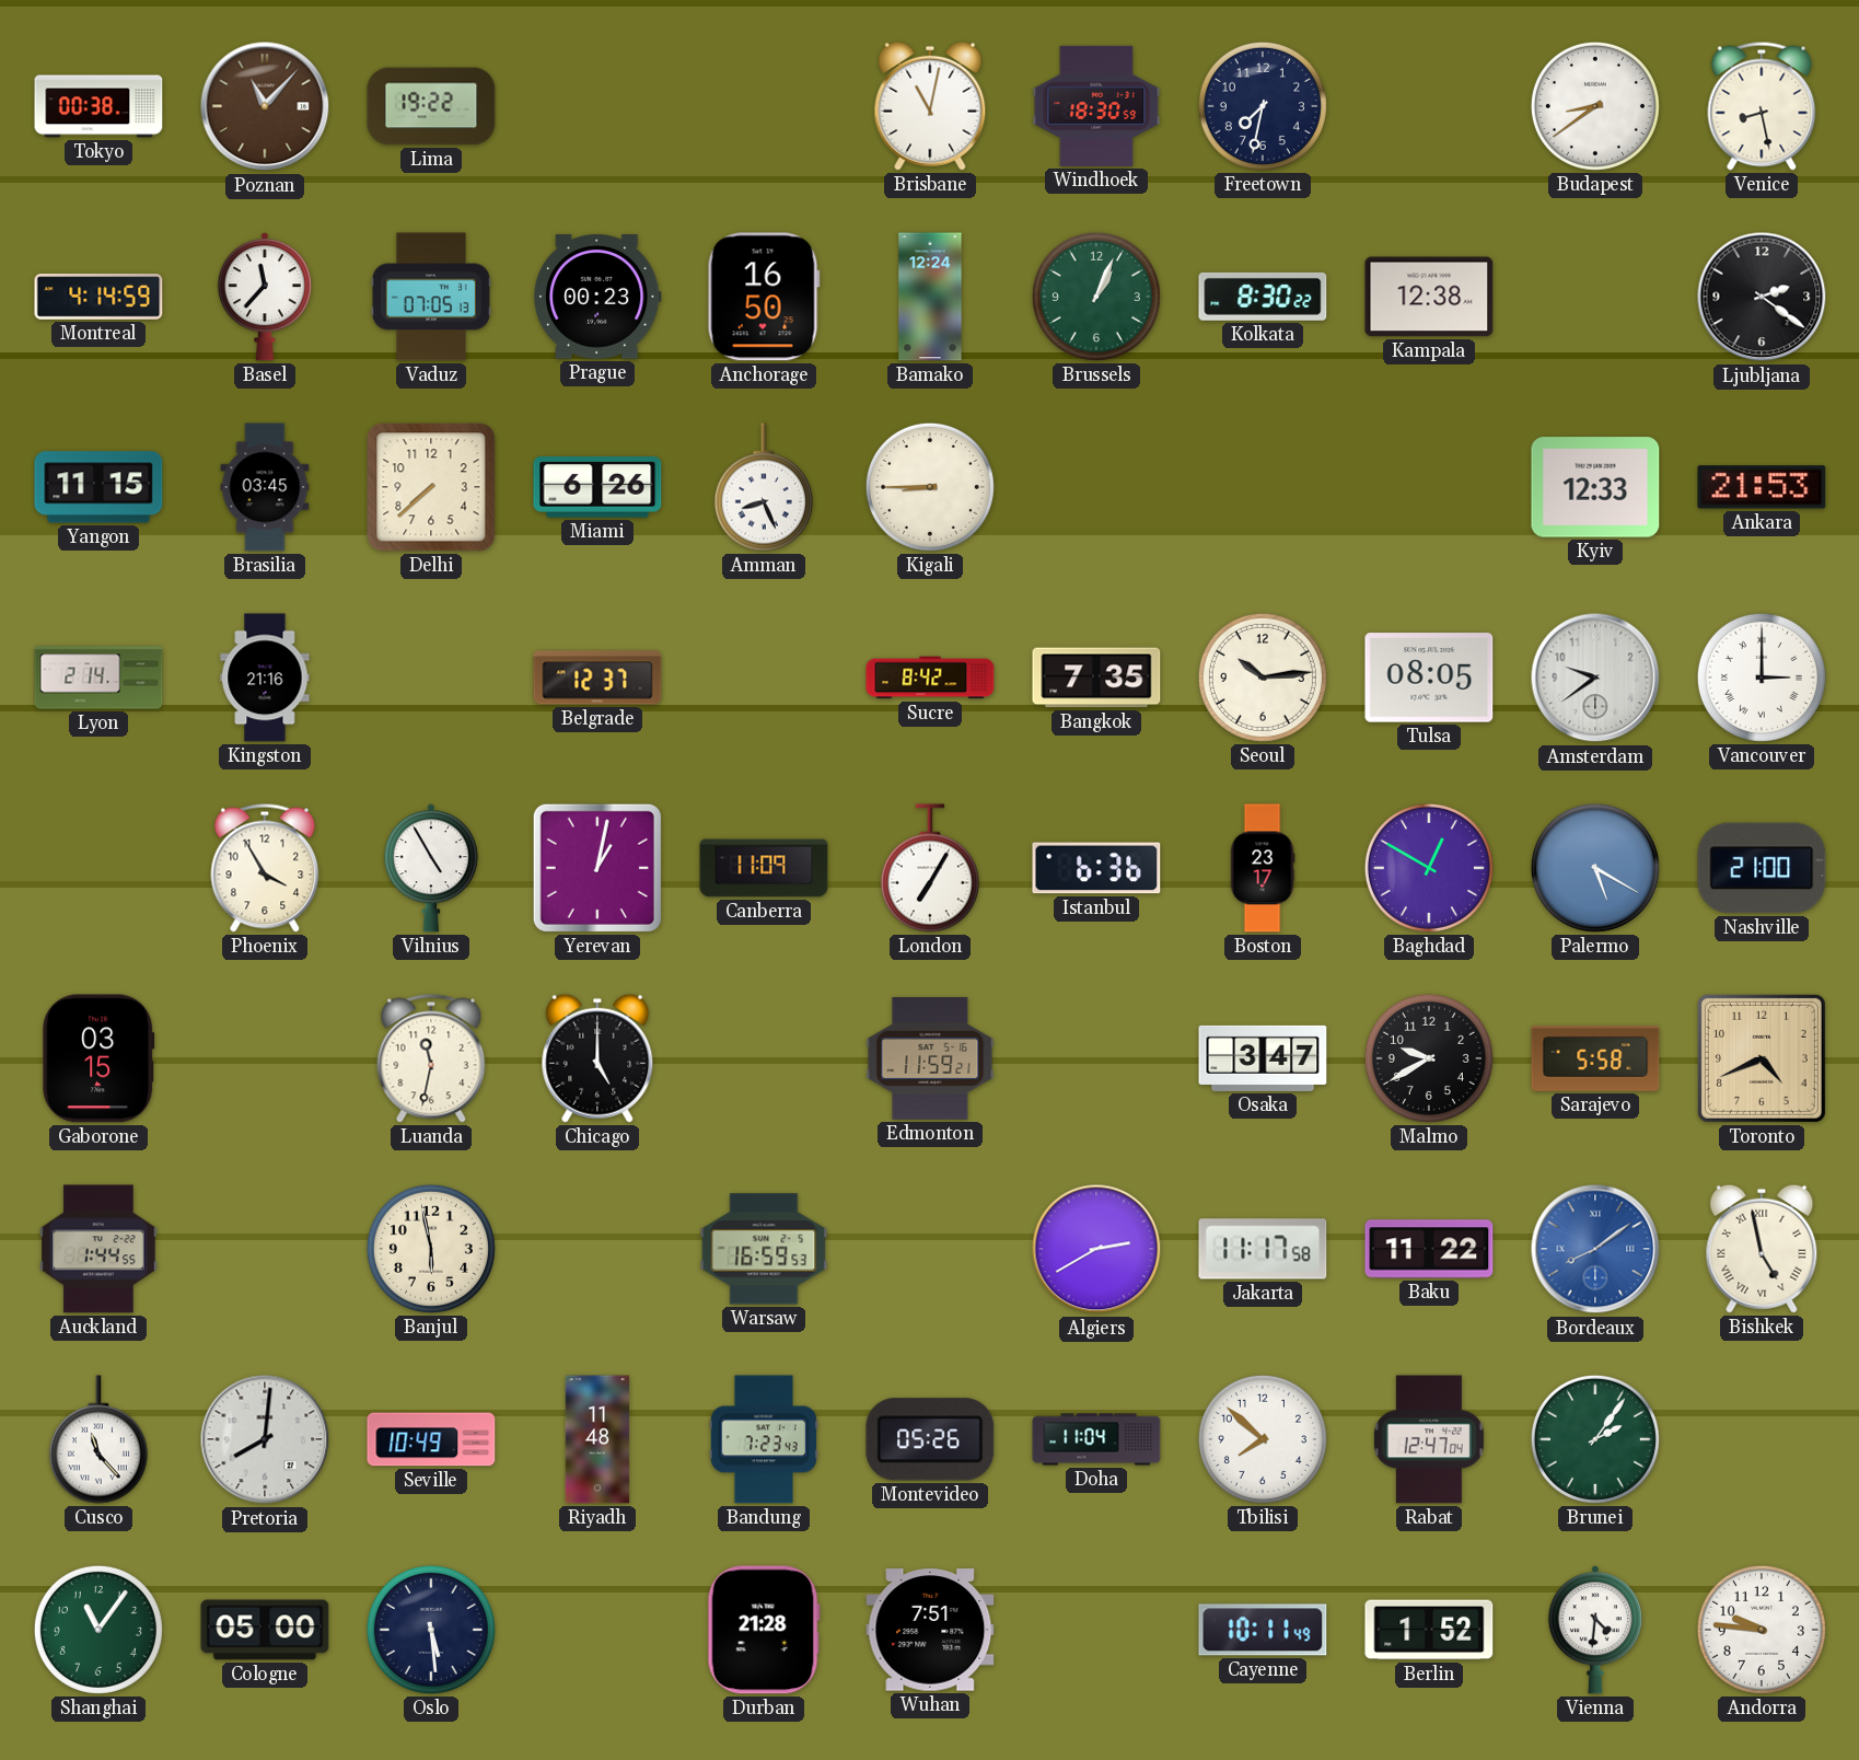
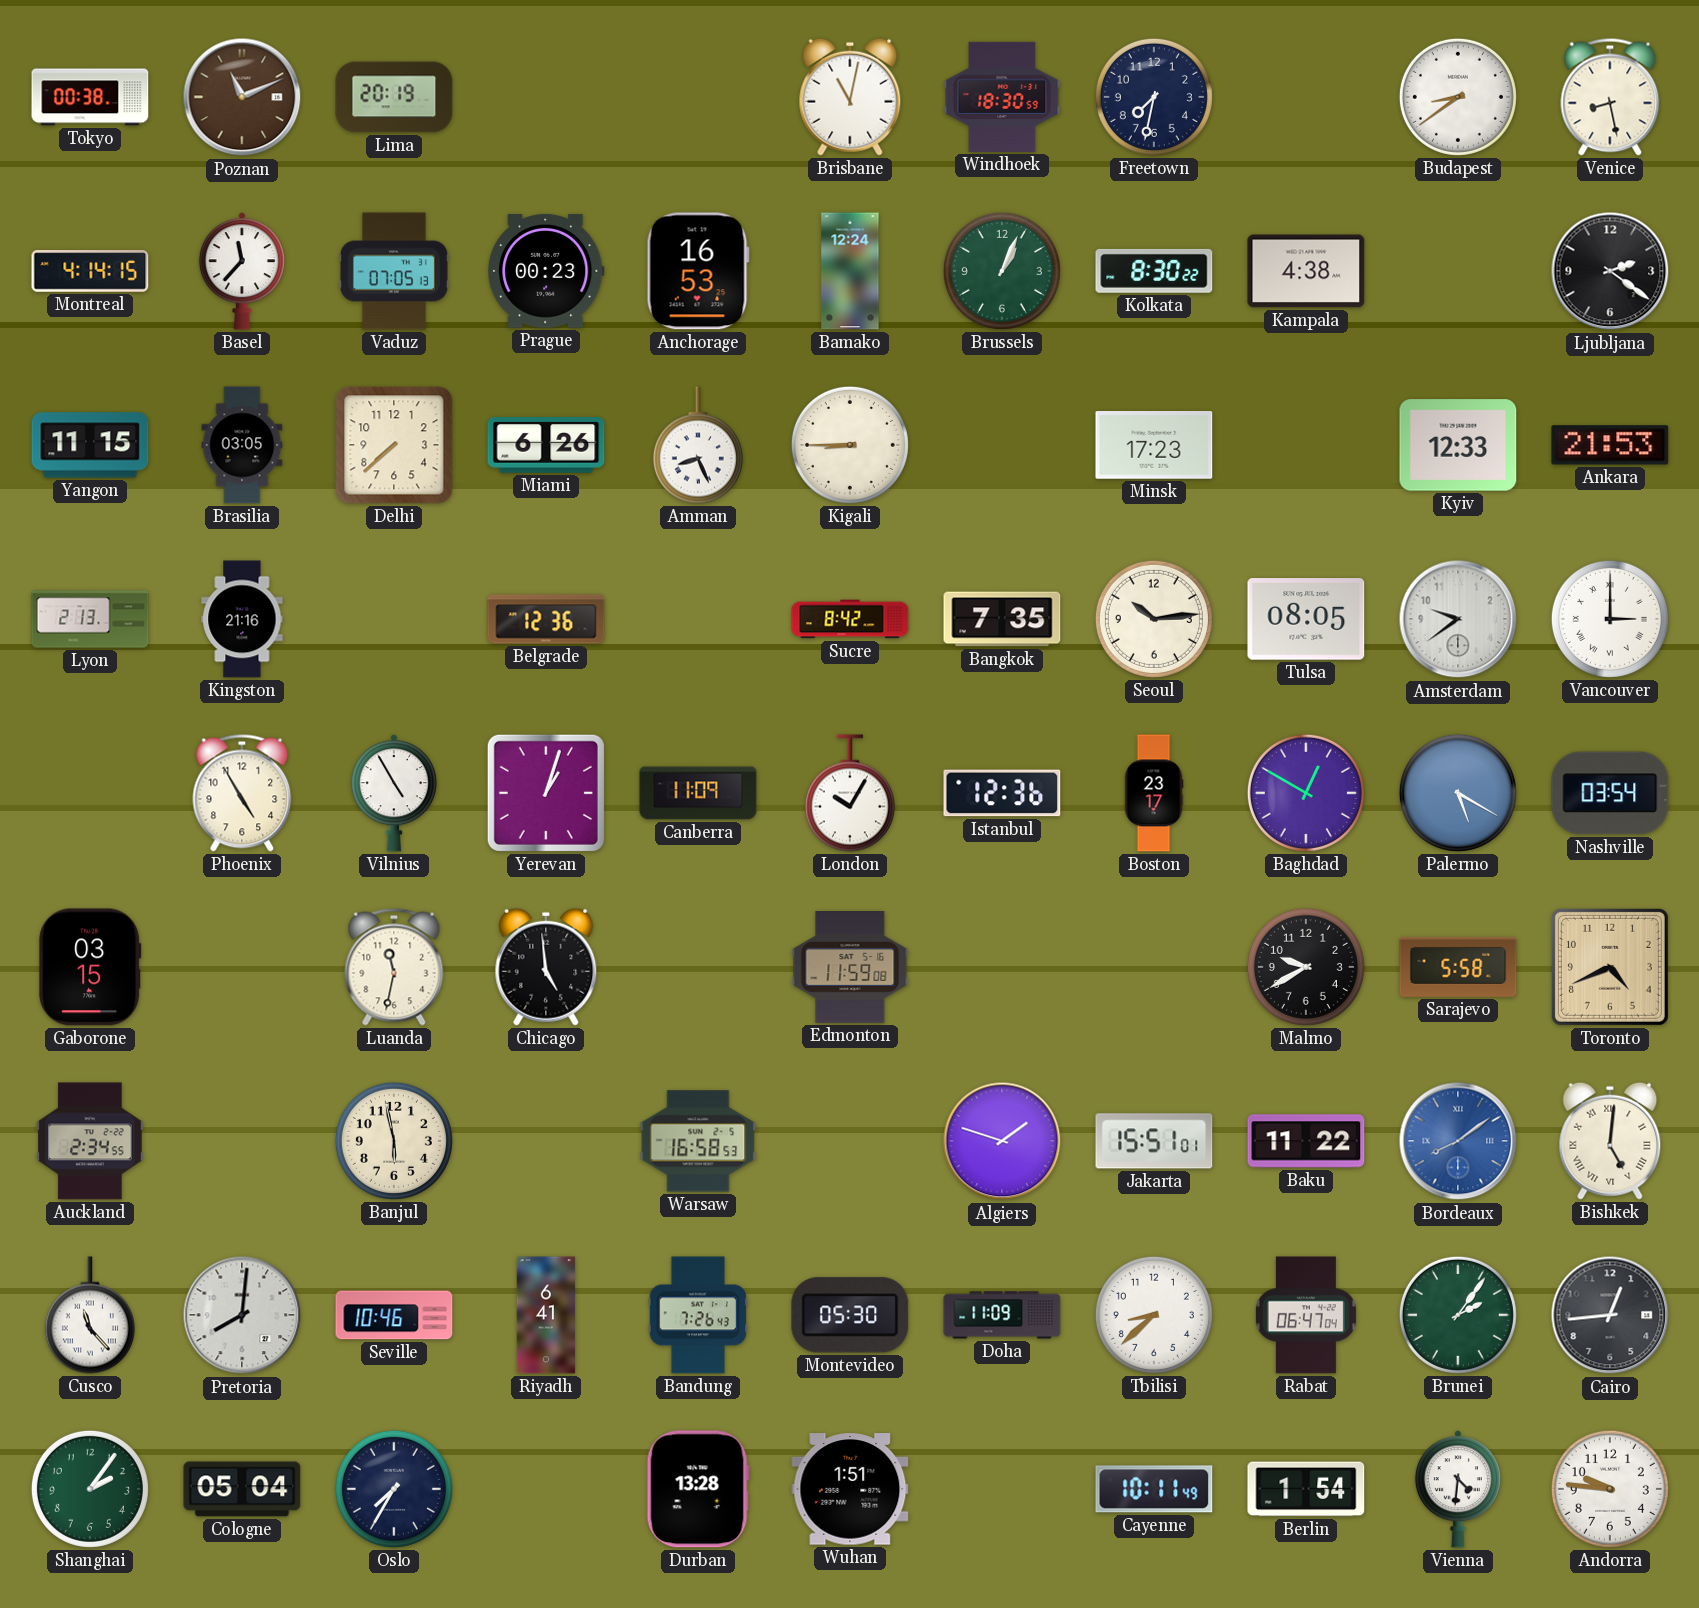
Poznan: 11:07 -> 11:11
Lima: 19:22 -> 20:19
Montreal: 4:14:59 -> 4:14:15
Anchorage: 16:50 -> 16:53
Kampala: 12:38 -> 4:38
Brasilia: 03:45 -> 03:05
Minsk: none -> 17:23
Lyon: 2:14 -> 2:13
Belgrade: 12:37 -> 12:36
Phoenix: 3:55 -> 4:55
Yerevan: 1:02 -> 1:03
London: 7:05 -> 10:05
Istanbul: 6:36 -> 12:36
Nashville: 21:00 -> 03:54
Chicago: 5:00 -> 4:59
Edmonton: 11:59:21 -> 11:59:08
Osaka: 3:47 -> none
Auckland: 1:44 -> 2:34
Warsaw: 16:59 -> 16:58
Algiers: 2:40 -> 1:48
Jakarta: 11:17 -> 15:51
Bishkek: 4:58 -> 5:01
Seville: 10:49 -> 10:46
Riyadh: 11:48 -> 6:41
Bandung: 7:23 -> 7:26
Montevideo: 05:26 -> 05:30
Doha: 11:04 -> 11:09
Tbilisi: 7:52 -> 8:38
Rabat: 12:47 -> 06:47
Cairo: none -> 12:44
Shanghai: 11:06 -> 2:06
Cologne: 05:00 -> 05:04
Oslo: 5:29 -> 7:35
Durban: 21:28 -> 13:28
Wuhan: 7:51 -> 1:51
Berlin: 1:52 -> 1:54
